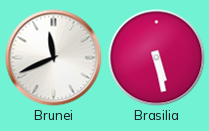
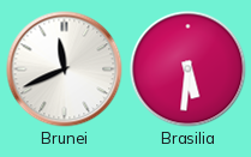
Brasilia: 5:28 -> 5:31
